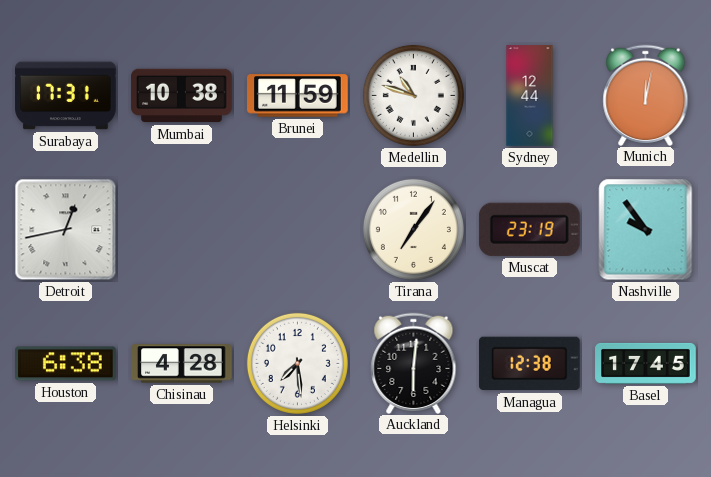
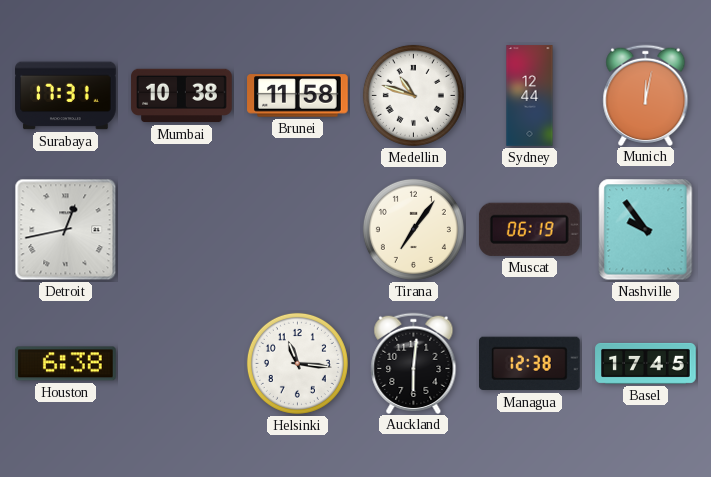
Brunei: 11:59 -> 11:58
Muscat: 23:19 -> 06:19
Chisinau: 4:28 -> none
Helsinki: 7:29 -> 11:16
